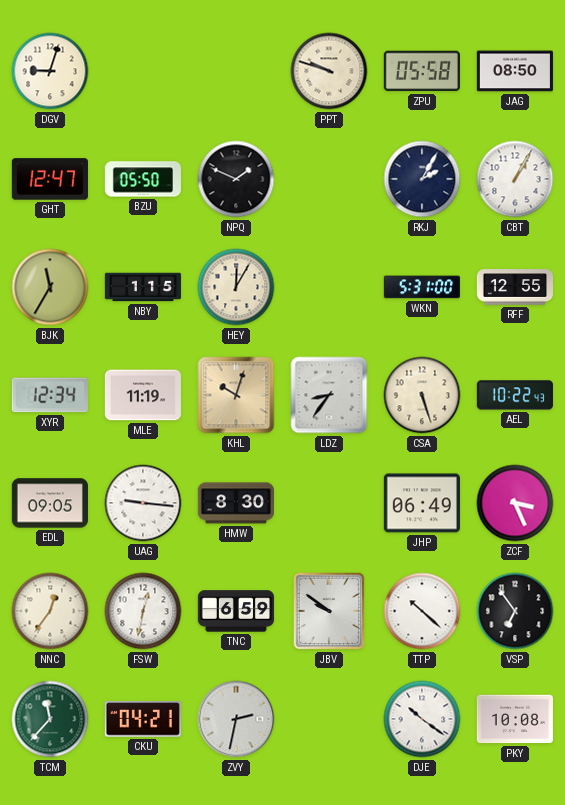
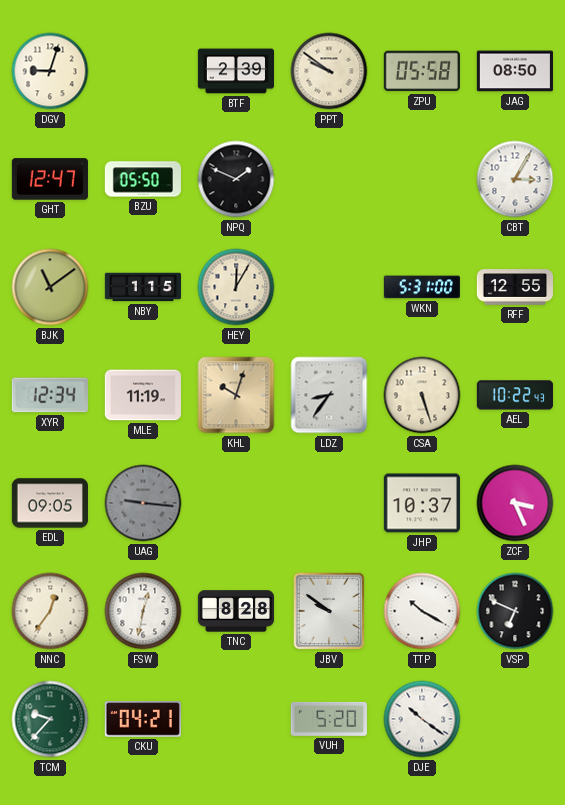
BTF: none -> 2:39
PPT: 9:48 -> 9:51
RKJ: 2:05 -> none
CBT: 1:05 -> 3:05
BJK: 11:35 -> 11:09
UAG dial: white -> grey
HMW: 8:30 -> none
JHP: 06:49 -> 10:37
TNC: 6:59 -> 8:28
TTP: 10:22 -> 10:20
VSP: 6:54 -> 6:49
TCM: 11:37 -> 9:37
ZVY: 2:32 -> none
VUH: none -> 5:20
PKY: 10:08 -> none
